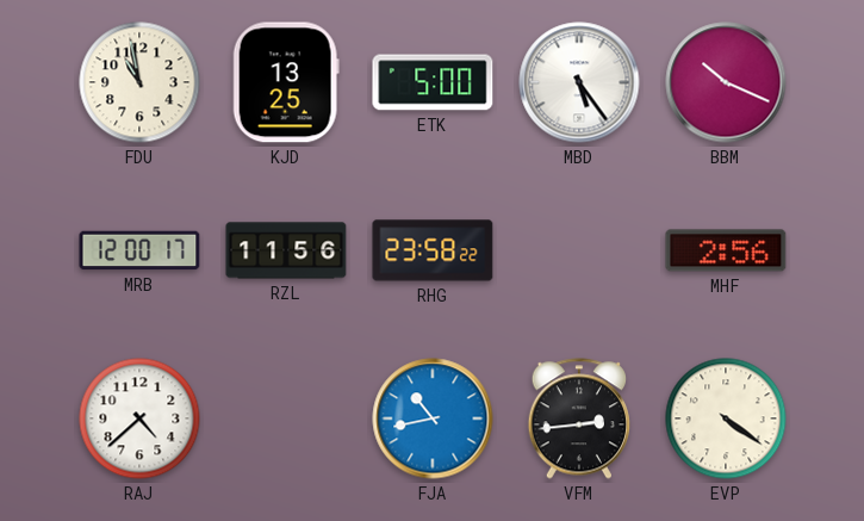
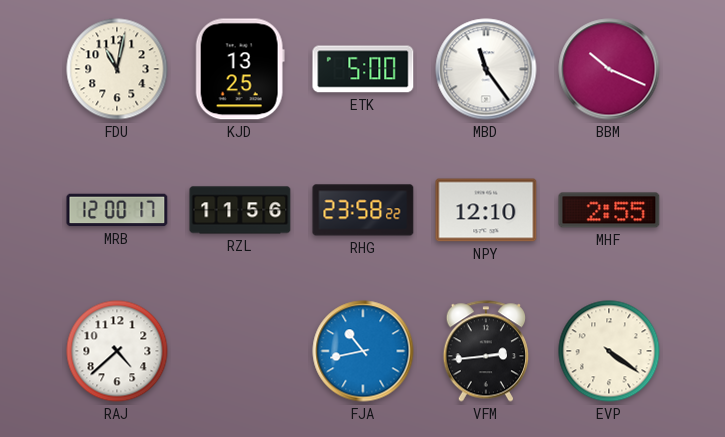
FDU: 10:58 -> 11:02
MBD: 5:24 -> 11:24
NPY: none -> 12:10
MHF: 2:56 -> 2:55
